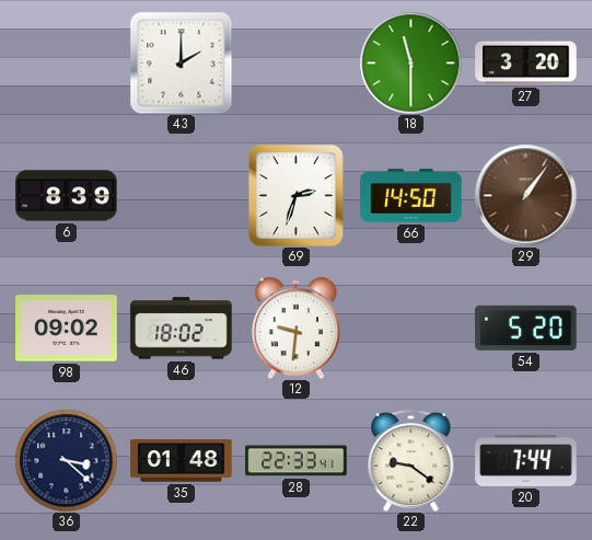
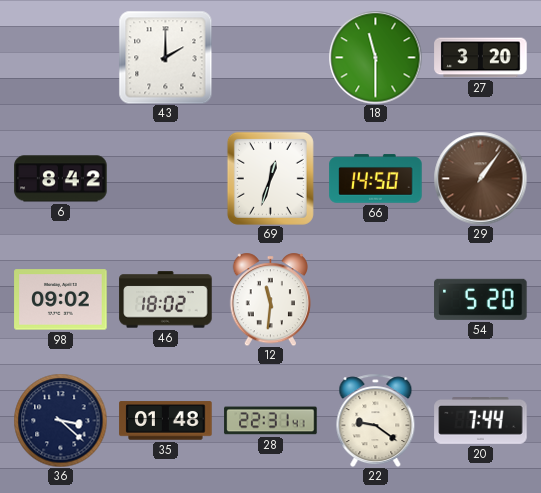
6: 8:39 -> 8:42
69: 2:33 -> 12:33
12: 9:31 -> 11:31
28: 22:33 -> 22:31
